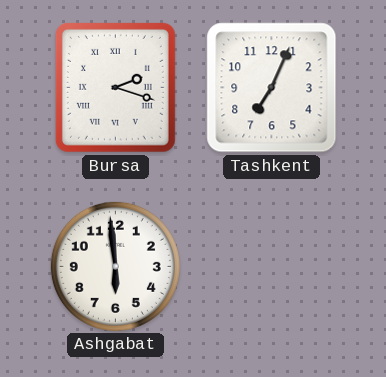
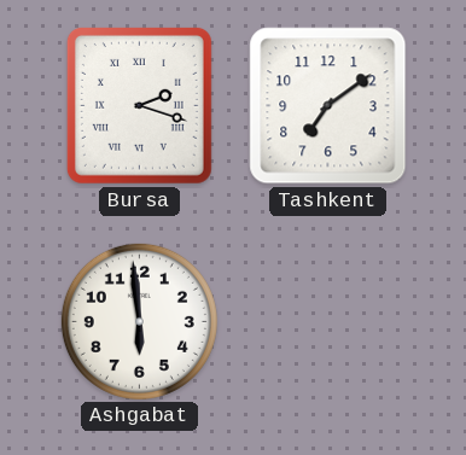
Tashkent: 7:04 -> 7:09
